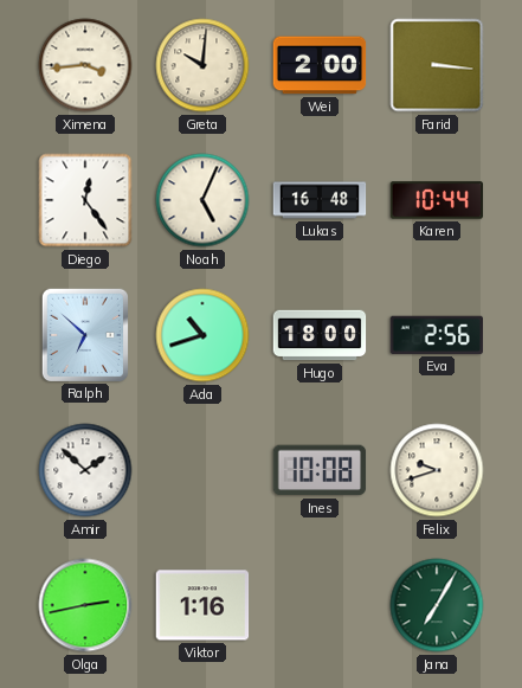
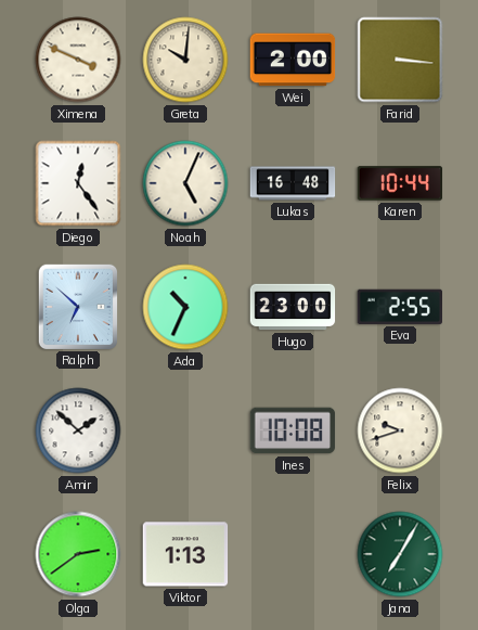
Ximena: 3:44 -> 3:49
Ada: 10:42 -> 10:34
Hugo: 18:00 -> 23:00
Eva: 2:56 -> 2:55
Olga: 2:43 -> 2:39
Viktor: 1:16 -> 1:13
